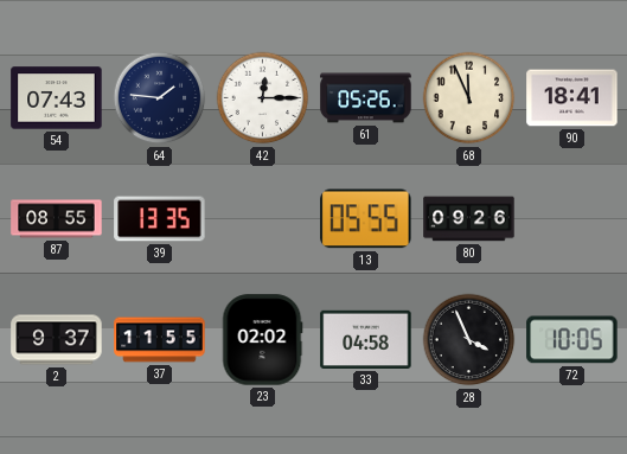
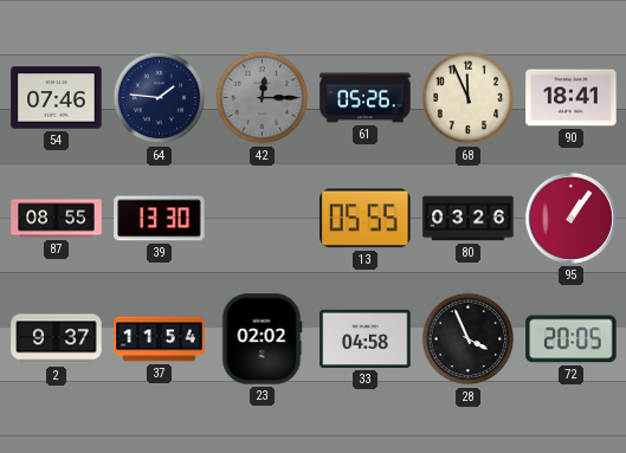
54: 07:43 -> 07:46
42 dial: white -> grey
39: 13:35 -> 13:30
80: 09:26 -> 03:26
95: none -> 1:06
37: 11:55 -> 11:54
72: 10:05 -> 20:05
